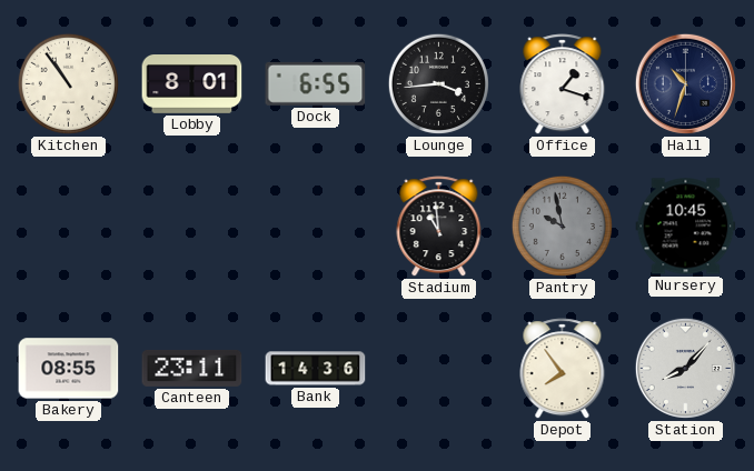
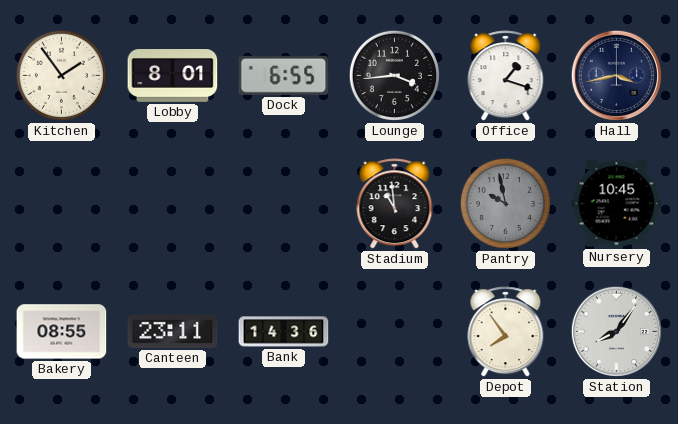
Kitchen: 10:54 -> 1:54
Hall: 10:33 -> 3:43
Station: 8:07 -> 8:06
